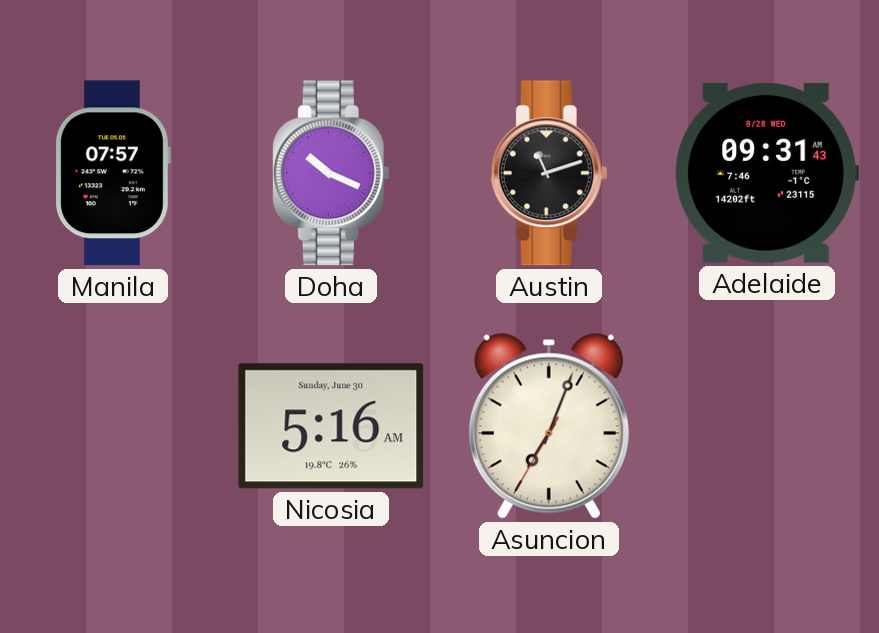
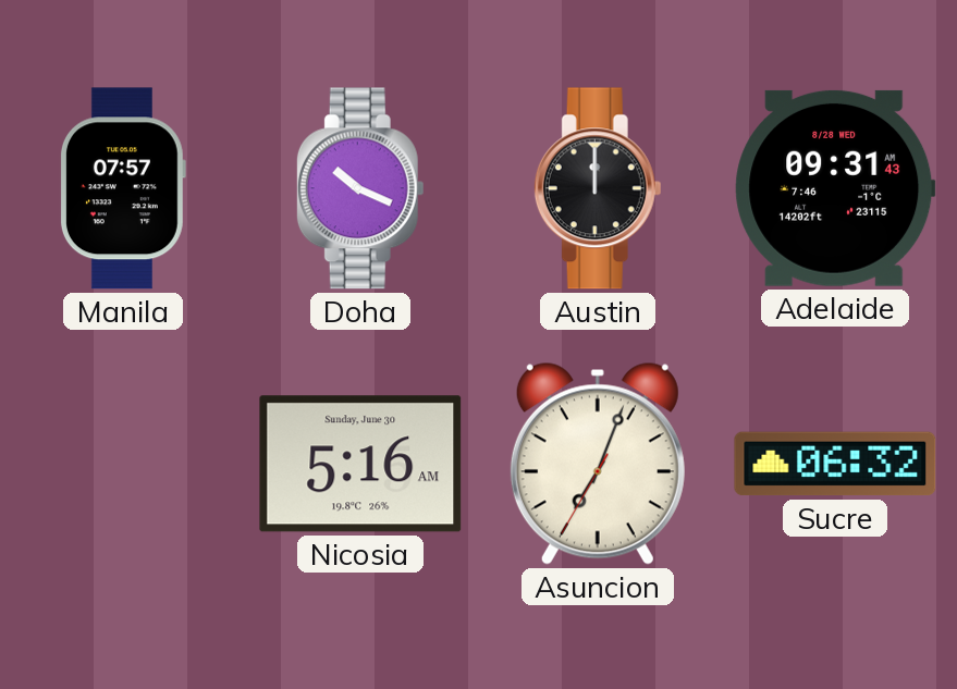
Austin: 11:12 -> 12:00
Sucre: none -> 06:32
